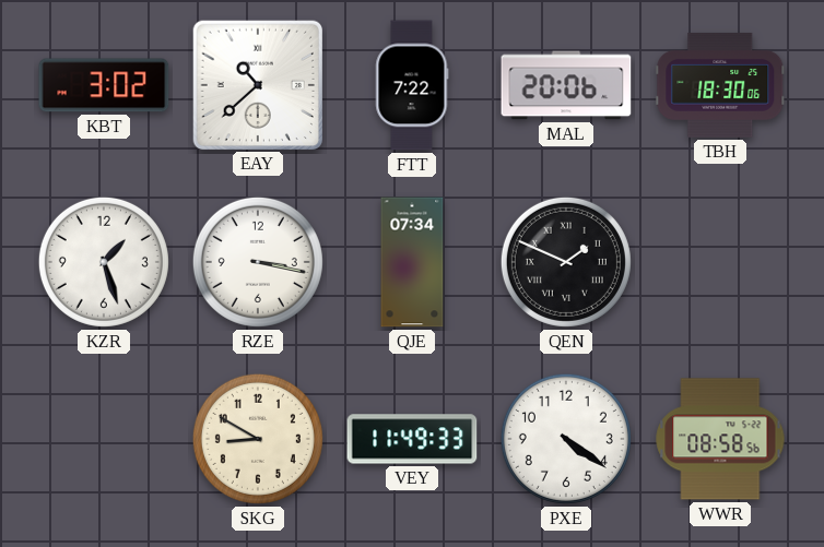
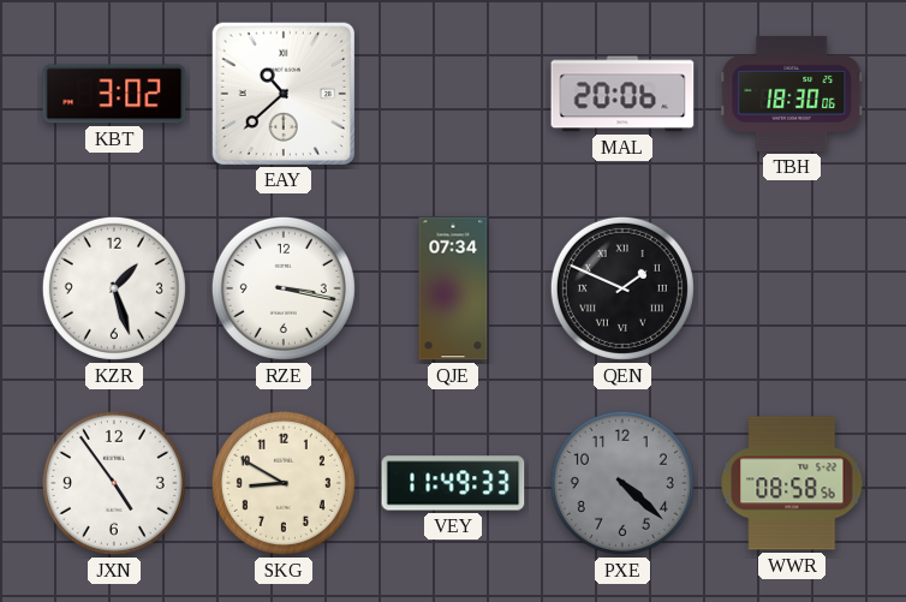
FTT: 7:22 -> none
JXN: none -> 4:54
PXE: 4:21 -> 4:22
PXE dial: white -> grey
